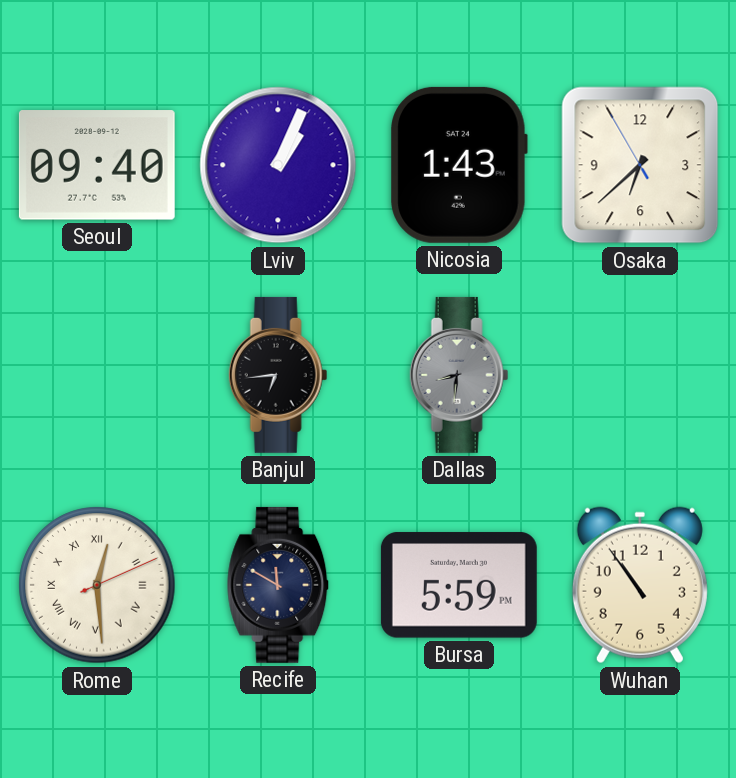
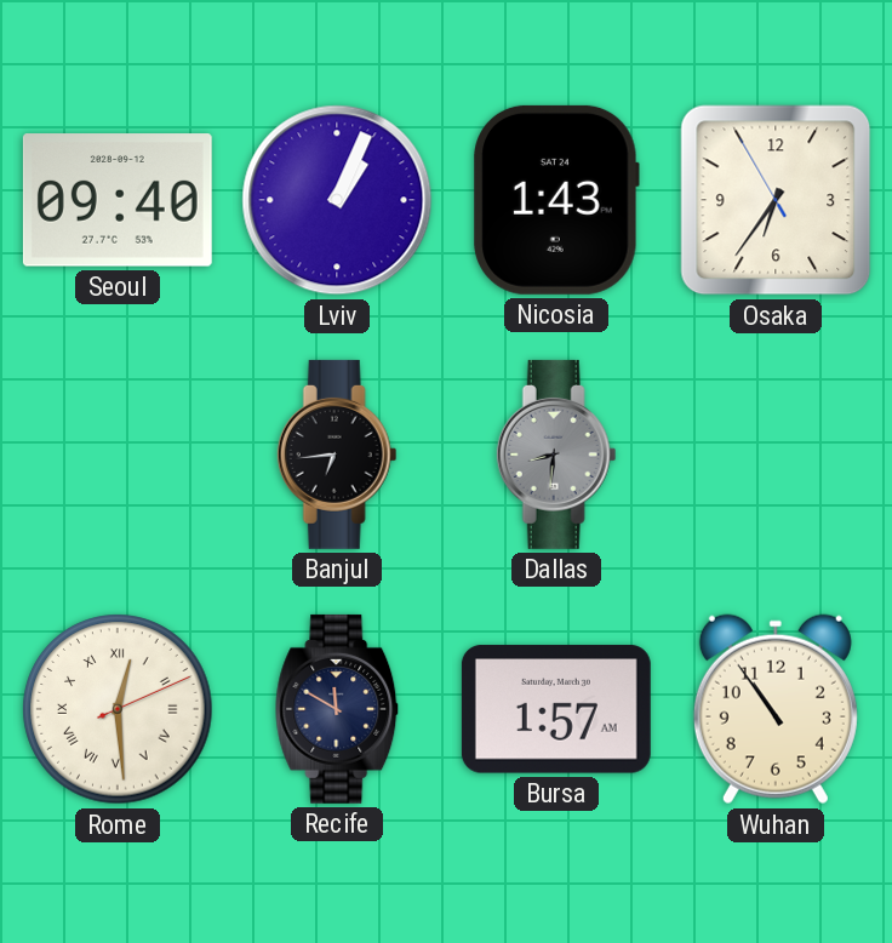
Osaka: 6:37 -> 6:35
Bursa: 5:59 -> 1:57
